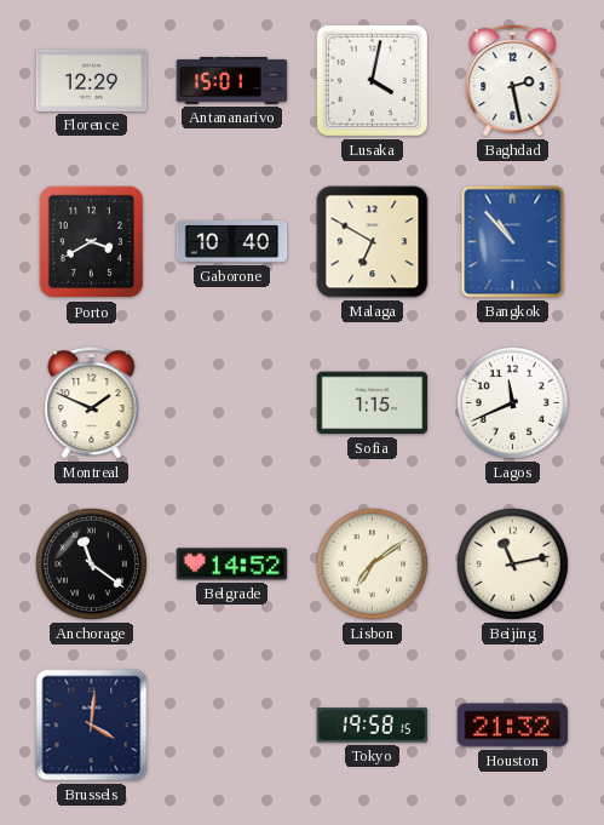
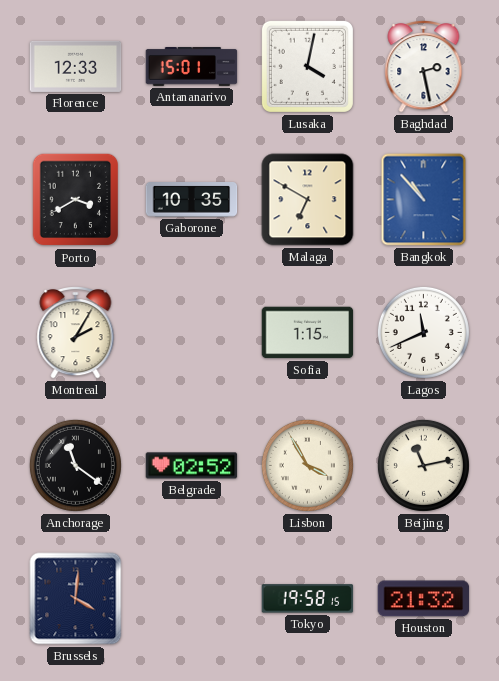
Florence: 12:29 -> 12:33
Gaborone: 10:40 -> 10:35
Montreal: 1:49 -> 2:05
Belgrade: 14:52 -> 02:52
Lisbon: 7:09 -> 3:55
